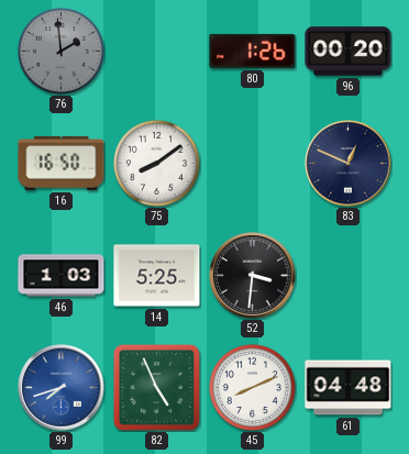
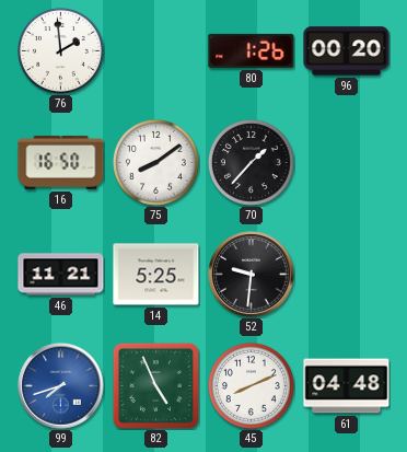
76 dial: grey -> white
70: none -> 1:37
83: 12:49 -> none
46: 1:03 -> 11:21
52: 3:31 -> 9:31
